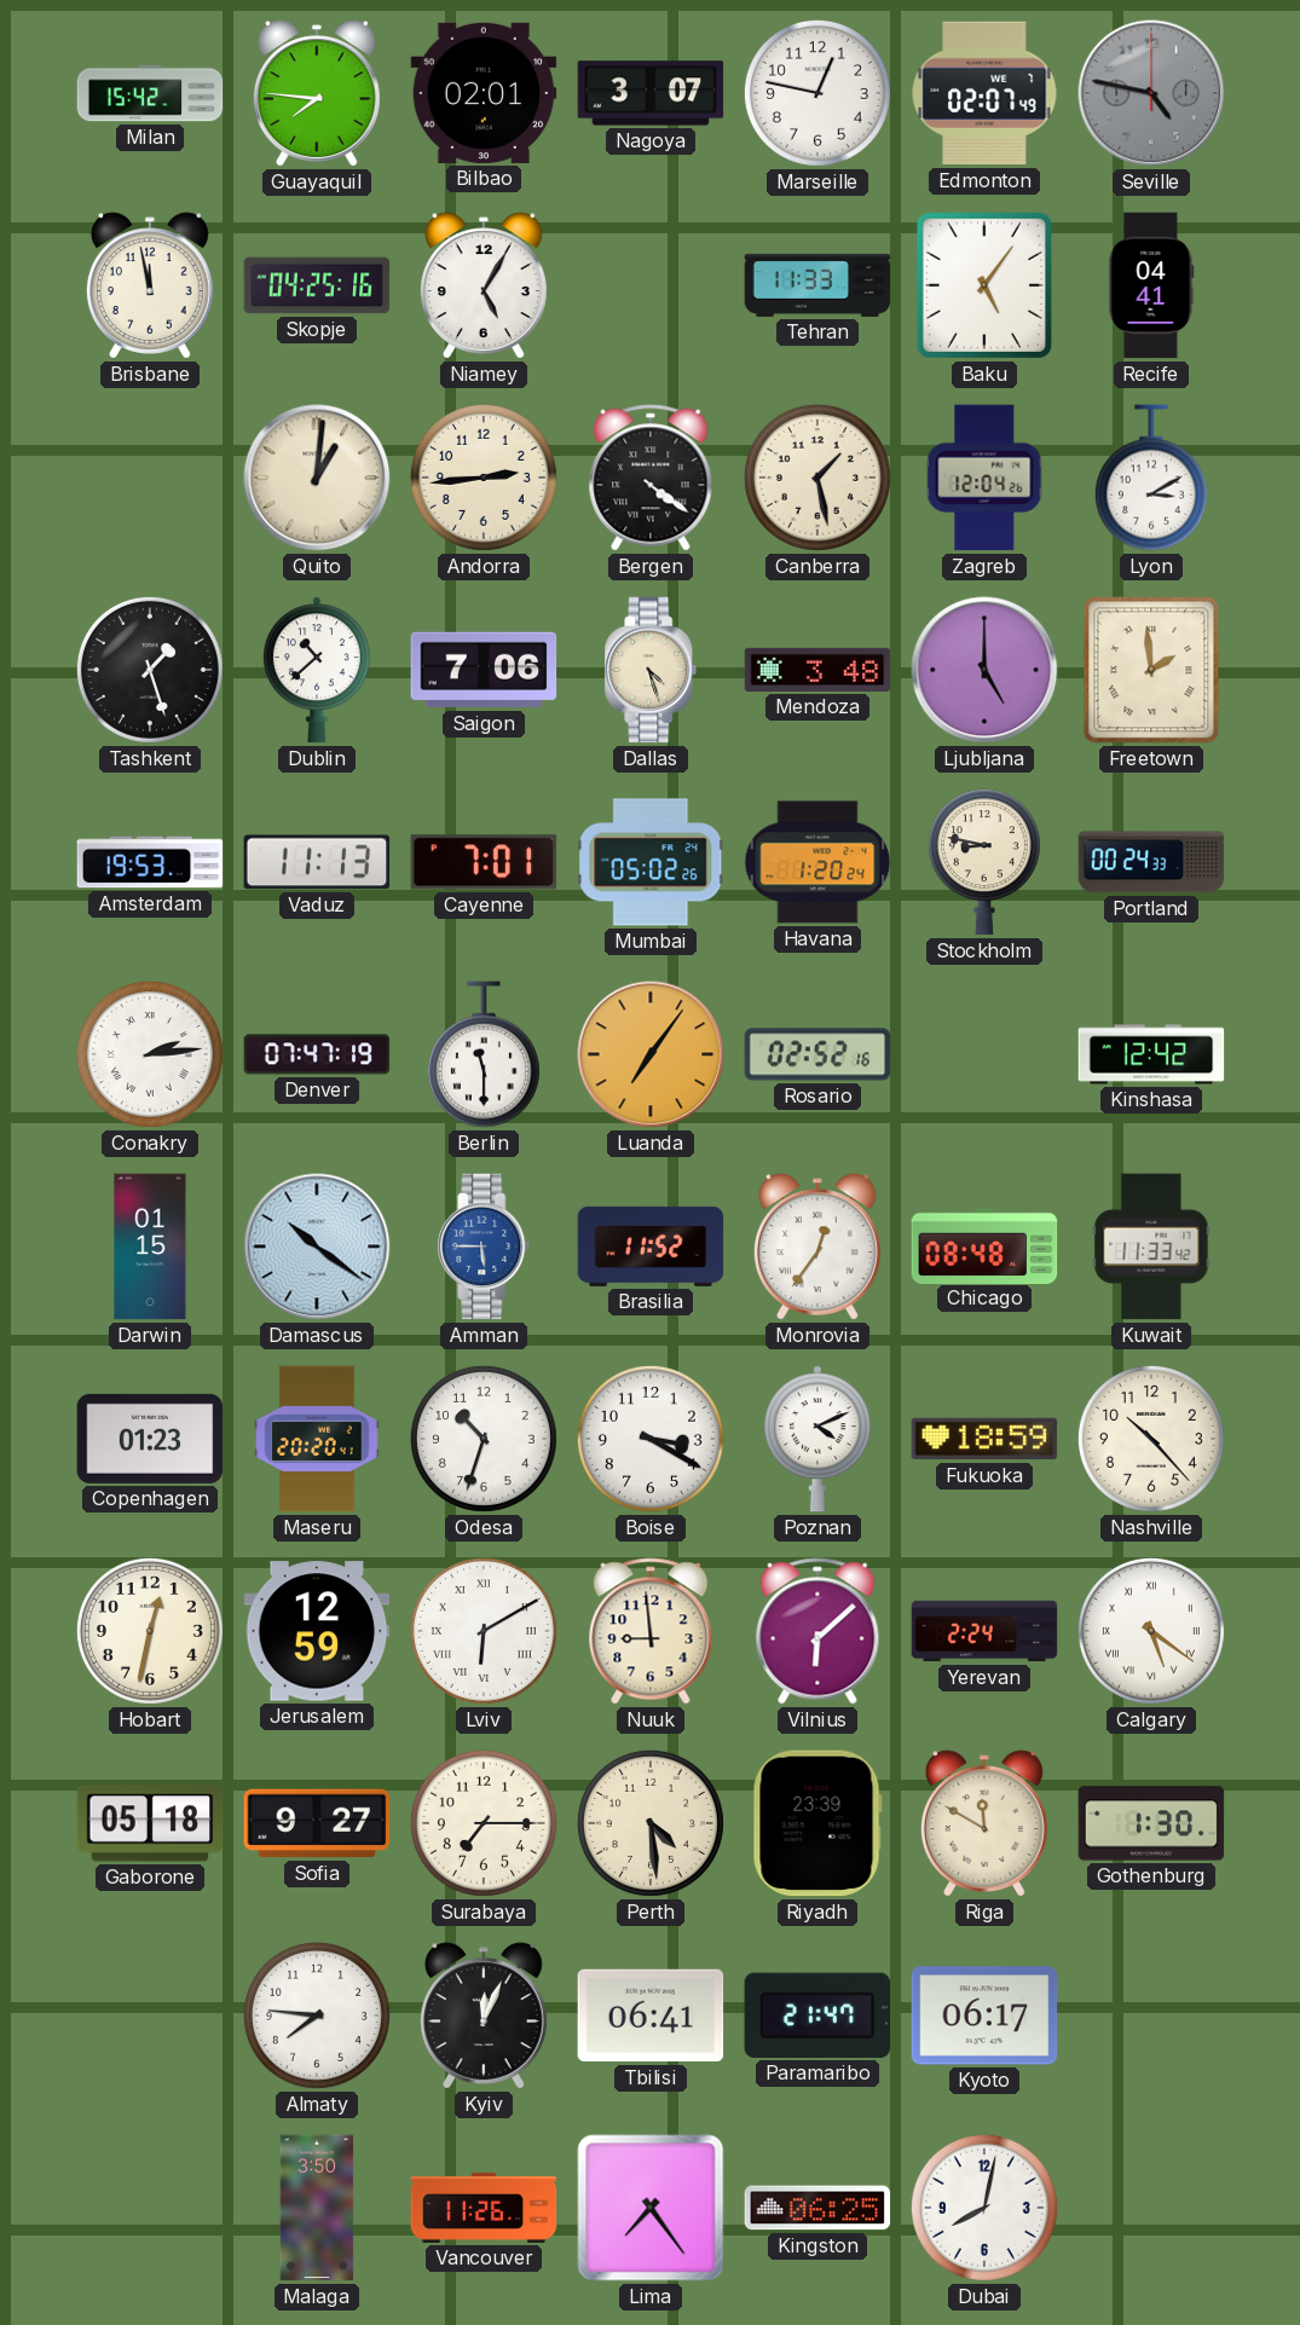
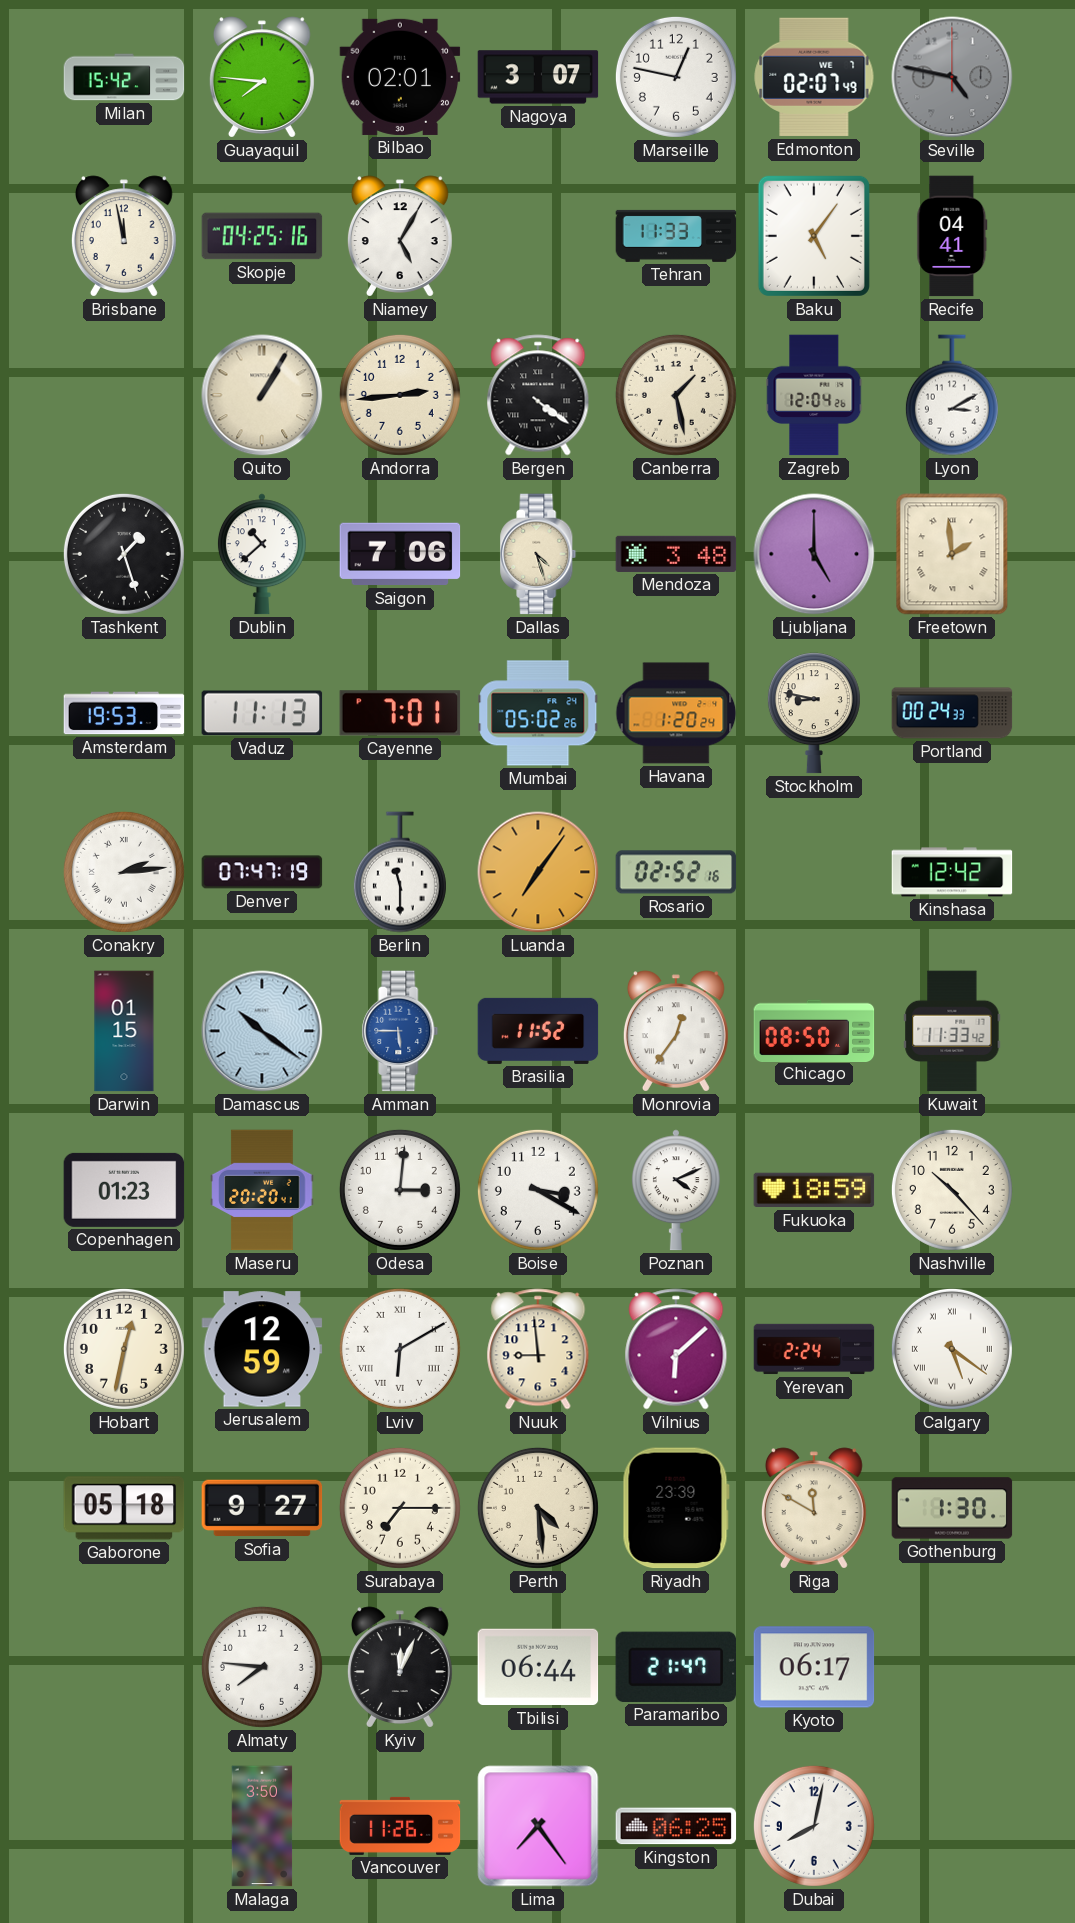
Quito: 1:01 -> 1:05
Chicago: 08:48 -> 08:50
Odesa: 10:33 -> 3:01
Tbilisi: 06:41 -> 06:44
